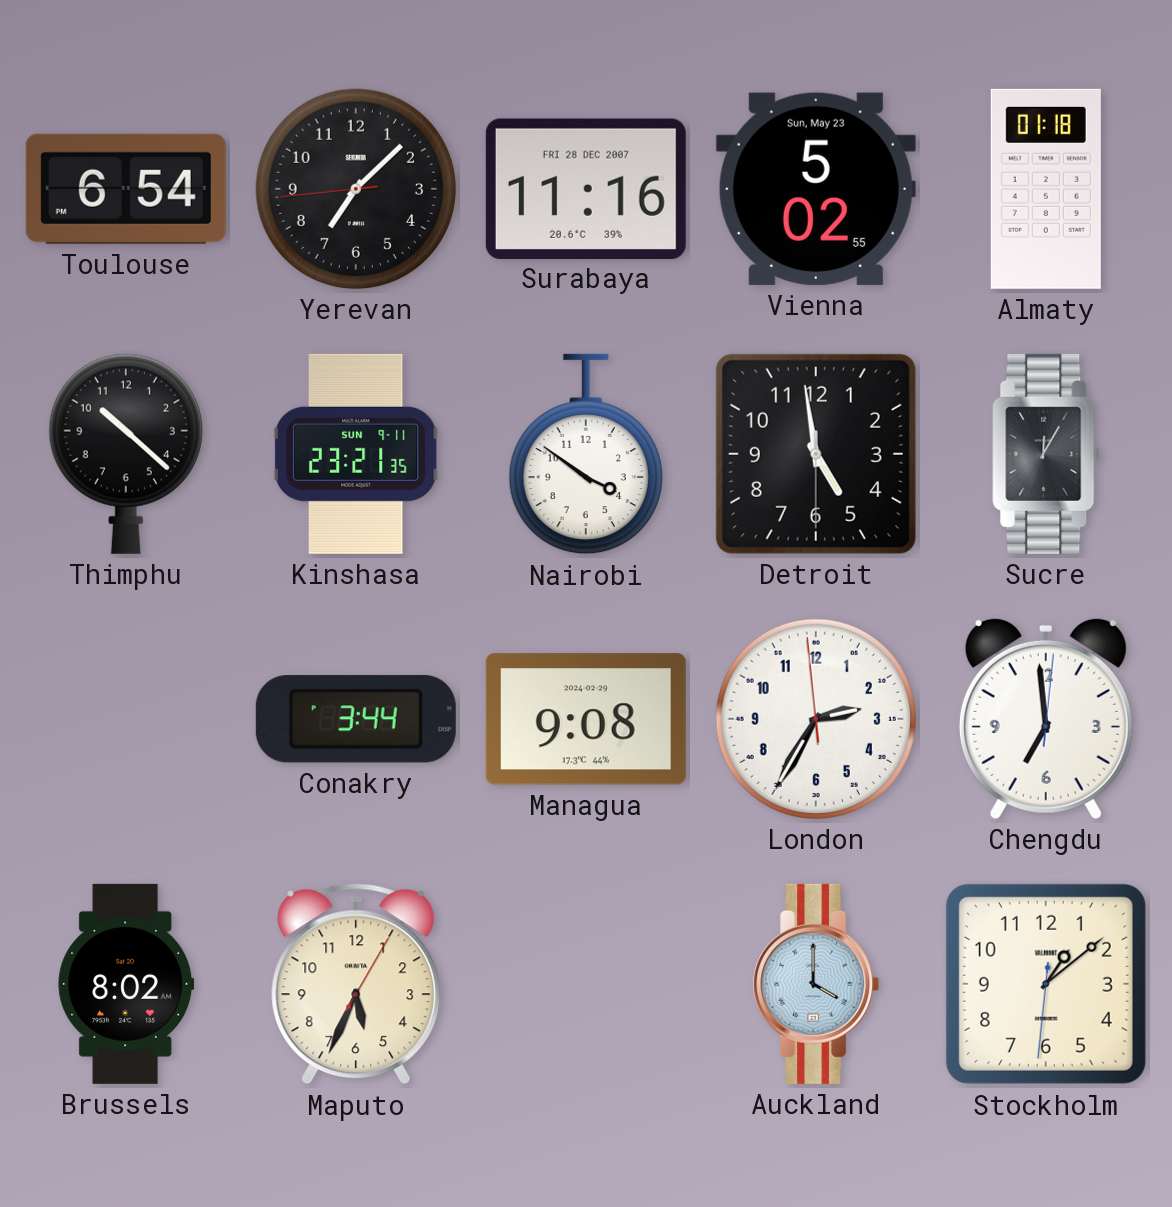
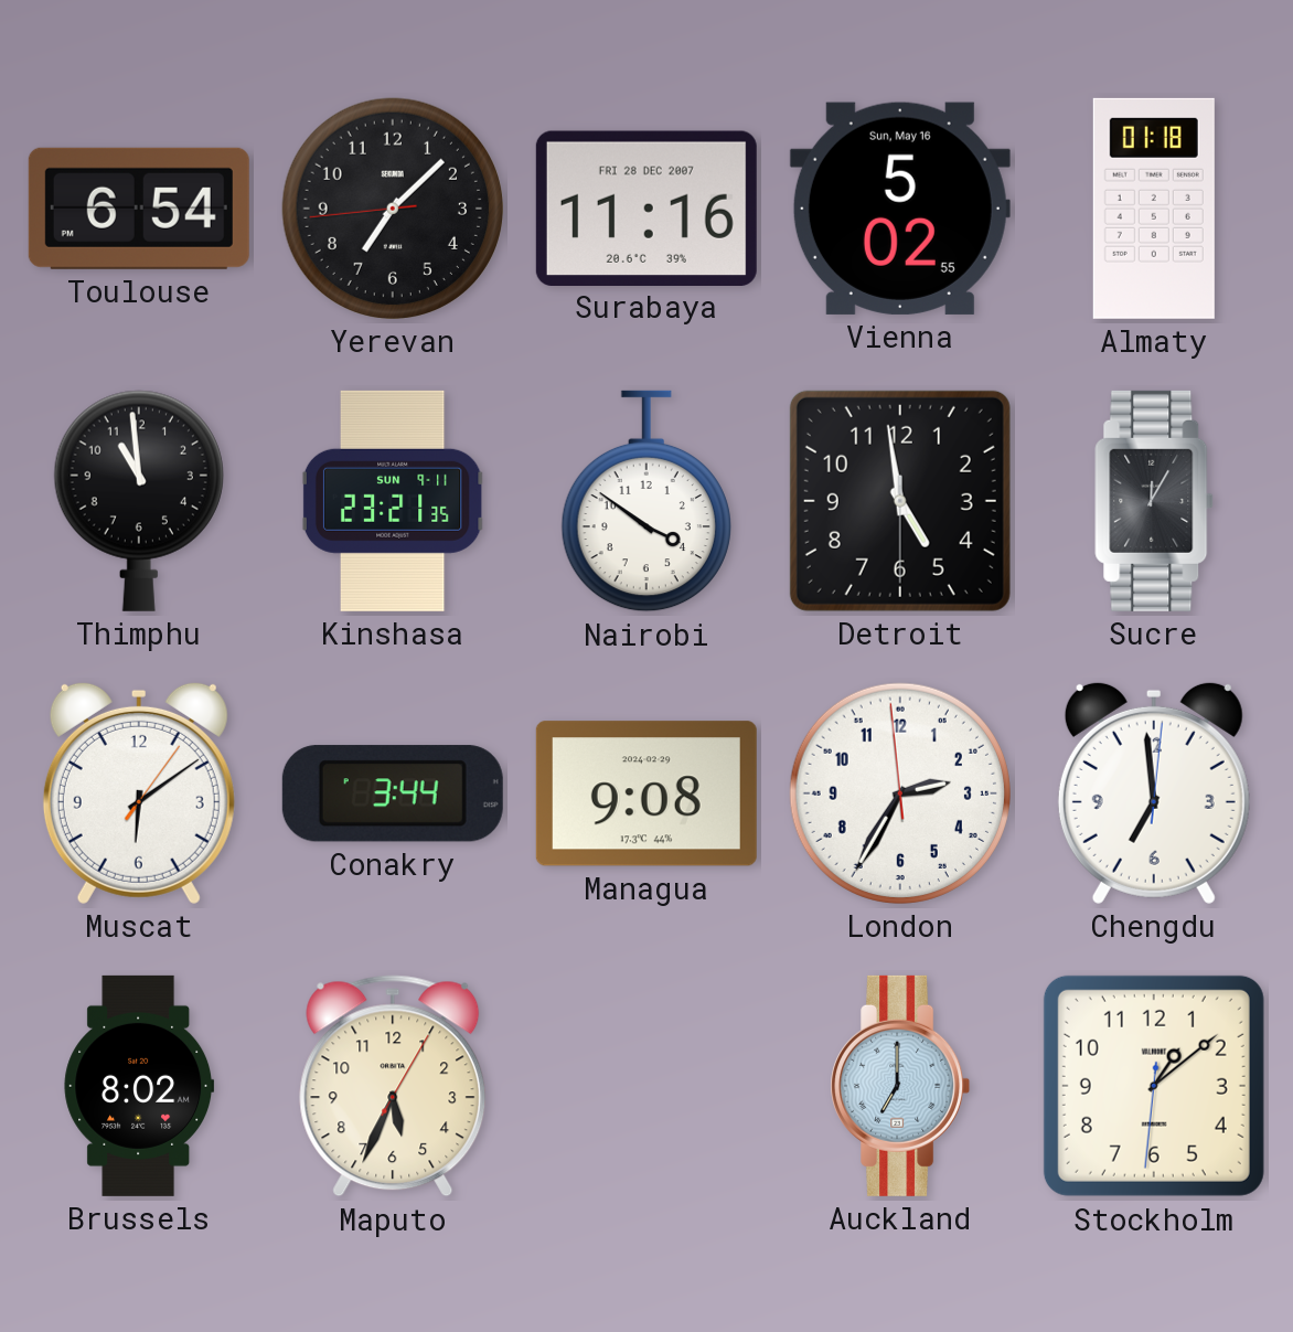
Vienna date: Sun, May 23 -> Sun, May 16
Thimphu: 10:22 -> 10:59
Muscat: none -> 6:09
Auckland: 4:00 -> 7:00
